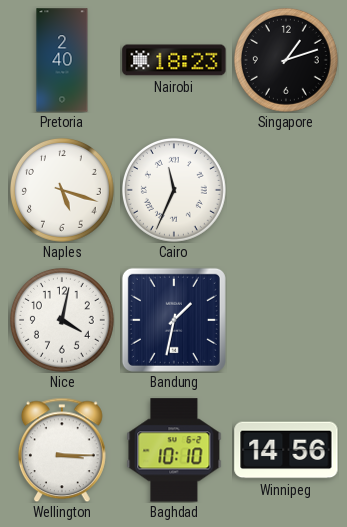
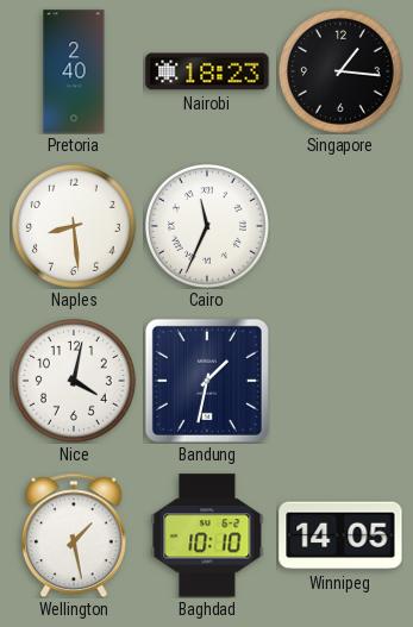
Singapore: 1:12 -> 1:16
Naples: 5:18 -> 8:29
Wellington: 3:15 -> 1:28
Winnipeg: 14:56 -> 14:05
